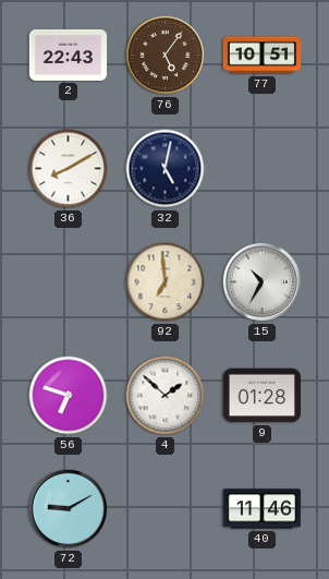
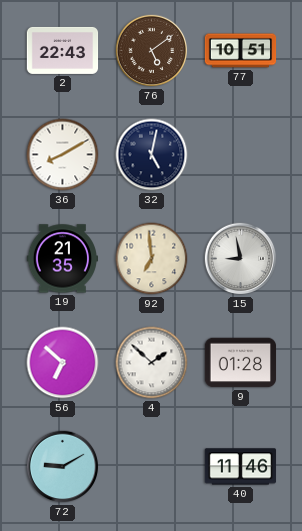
76: 5:06 -> 5:09
19: none -> 21:35
15: 10:35 -> 8:58
56: 6:48 -> 6:52
